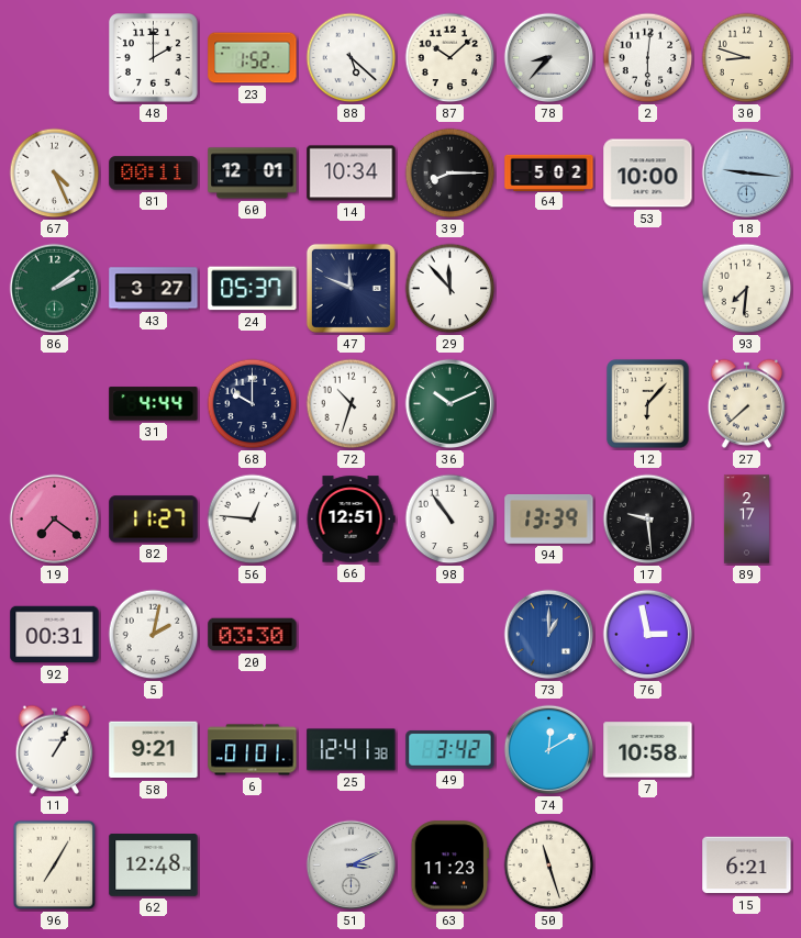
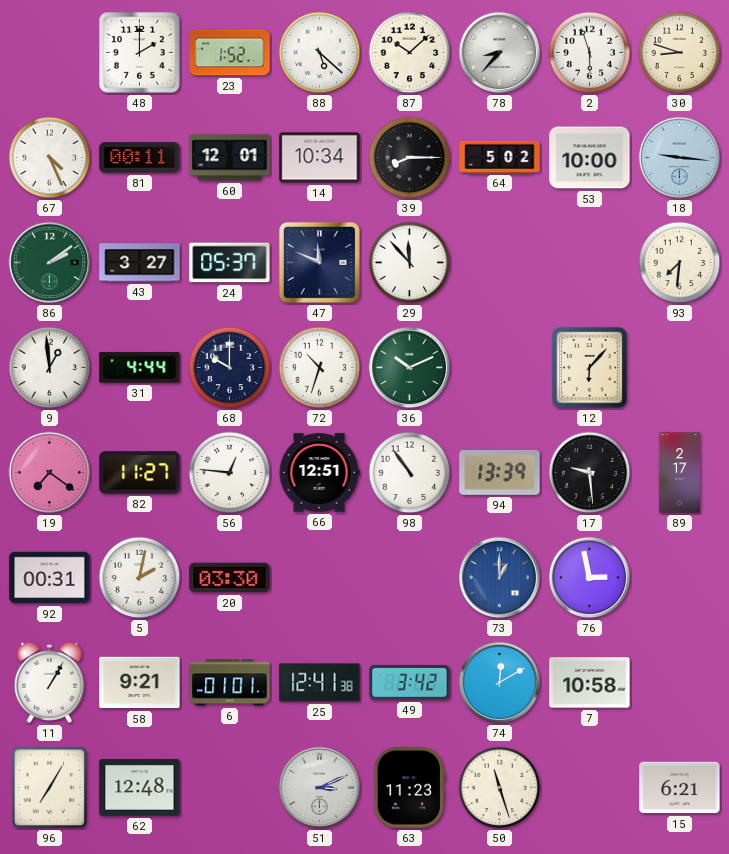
2: 6:01 -> 5:57
9: none -> 12:59
27: 7:38 -> none
